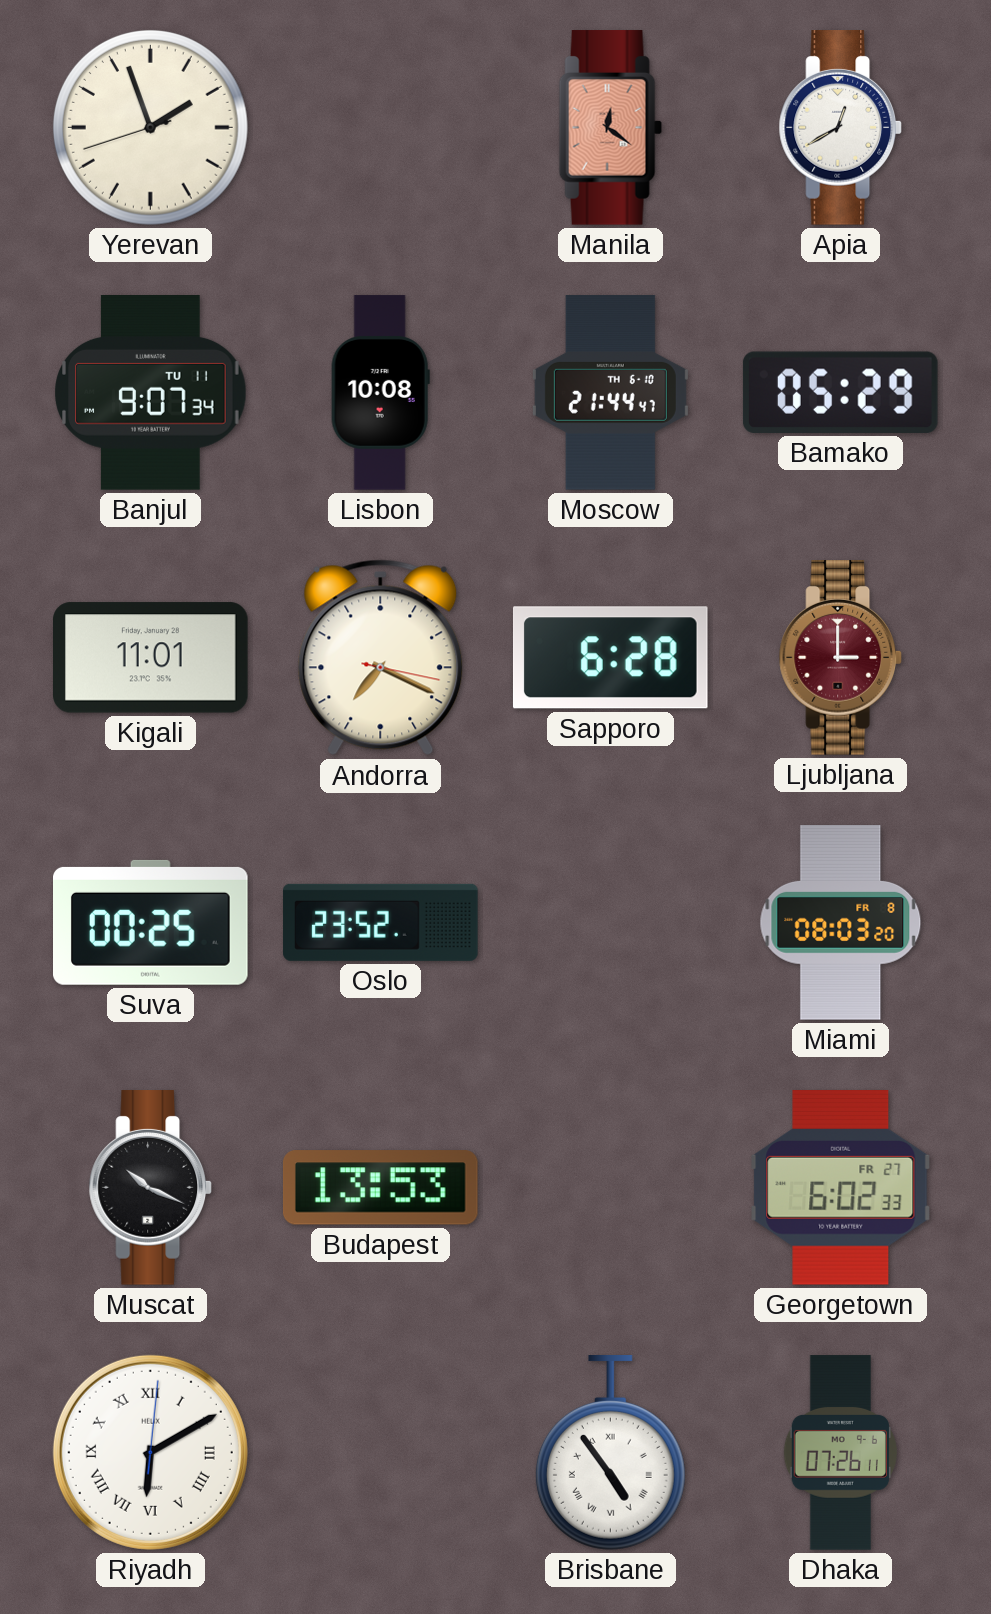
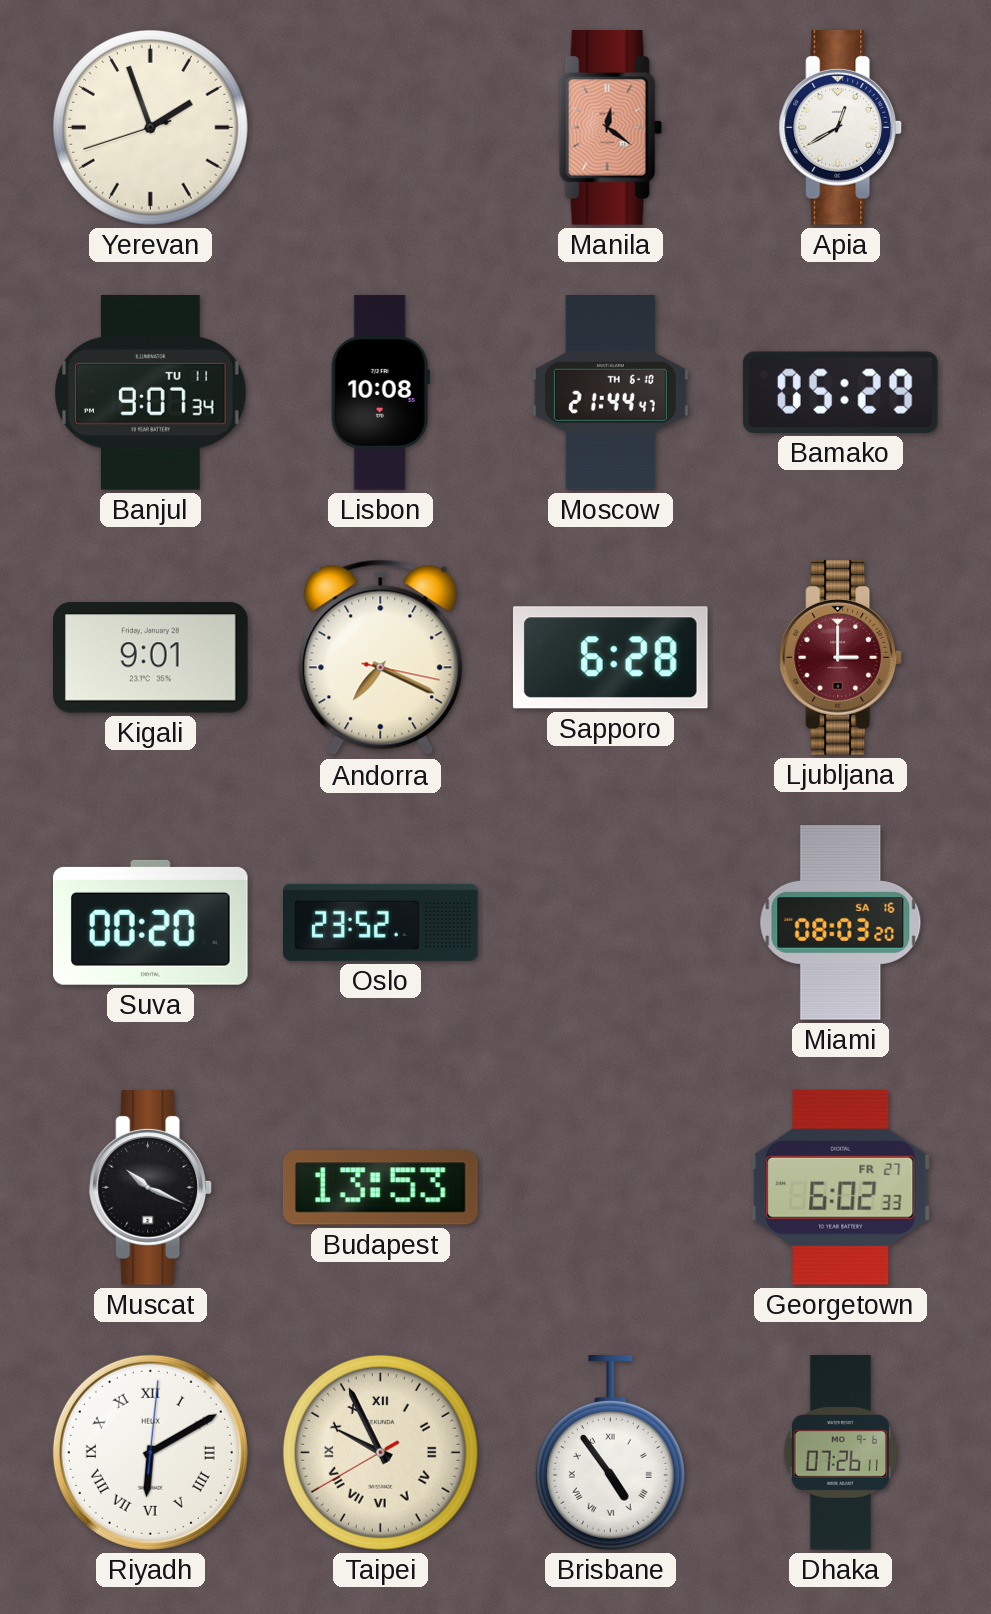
Kigali: 11:01 -> 9:01
Suva: 00:25 -> 00:20
Miami date: FR 8 -> SA 16
Taipei: none -> 9:55
